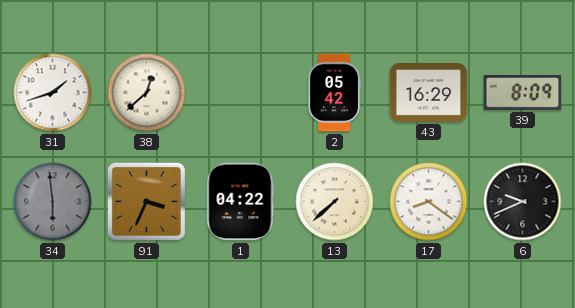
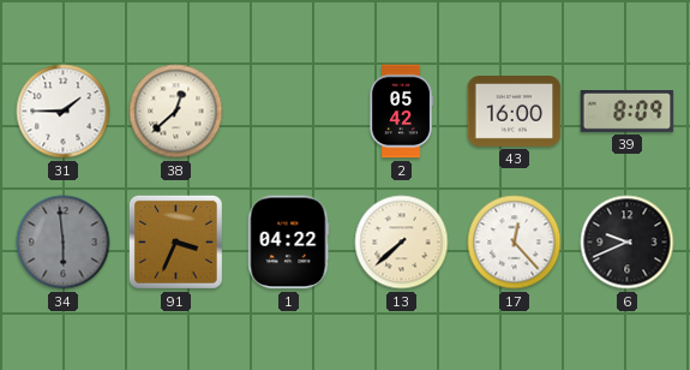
31: 1:42 -> 1:45
43: 16:29 -> 16:00
17: 8:21 -> 12:23
